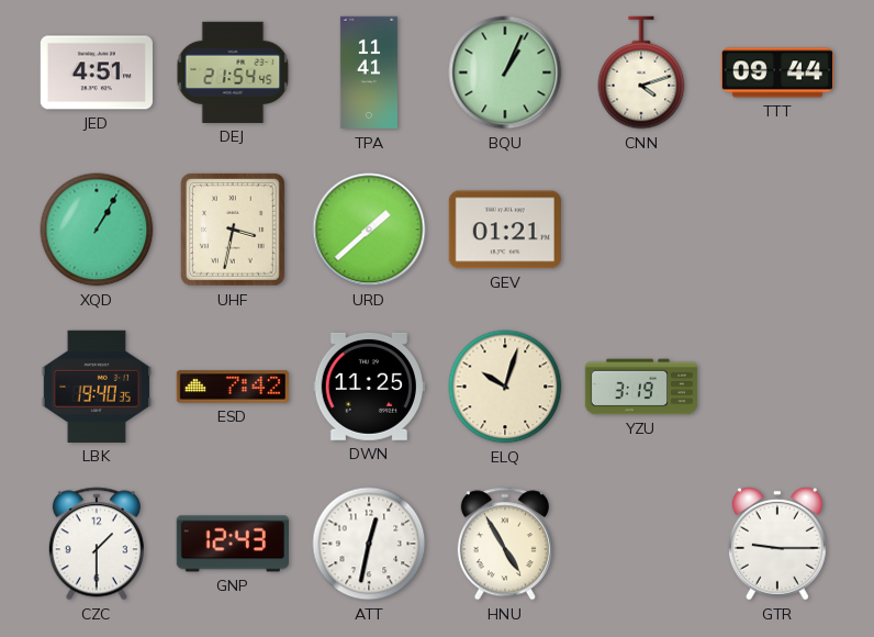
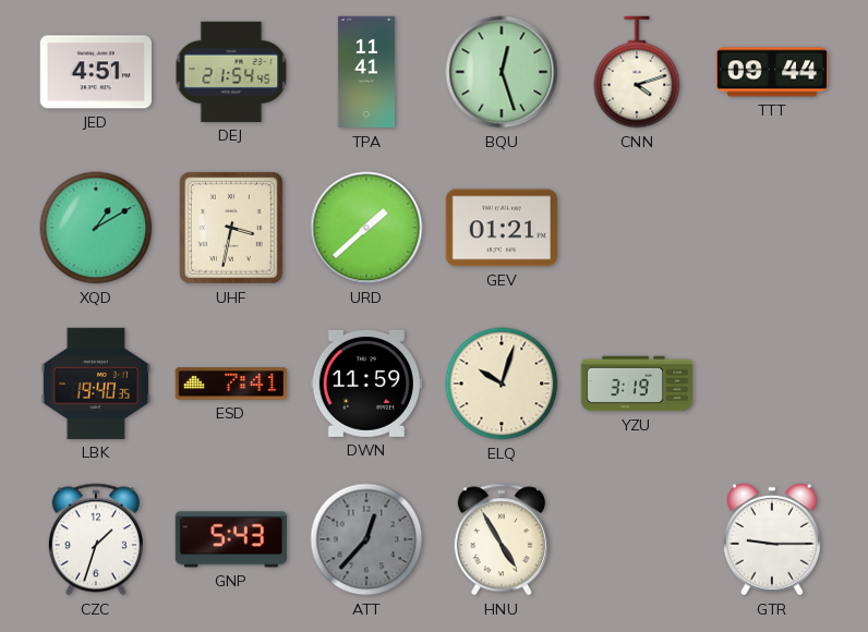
BQU: 1:04 -> 12:27
XQD: 1:05 -> 1:10
ESD: 7:42 -> 7:41
DWN: 11:25 -> 11:59
CZC: 1:30 -> 1:33
GNP: 12:43 -> 5:43
ATT: 12:32 -> 12:37
ATT dial: white -> grey
